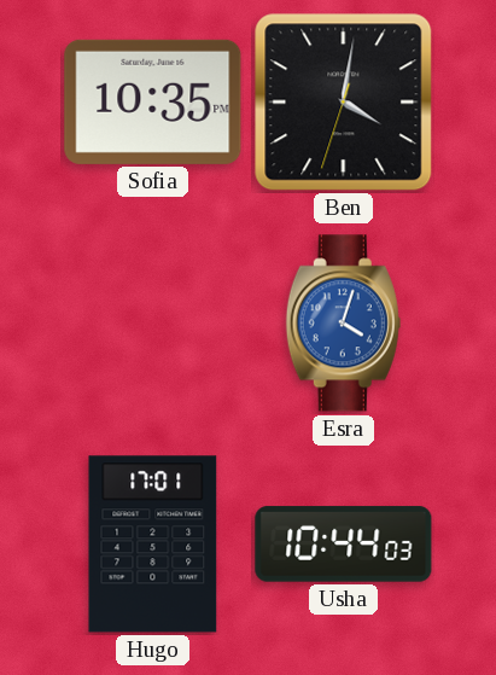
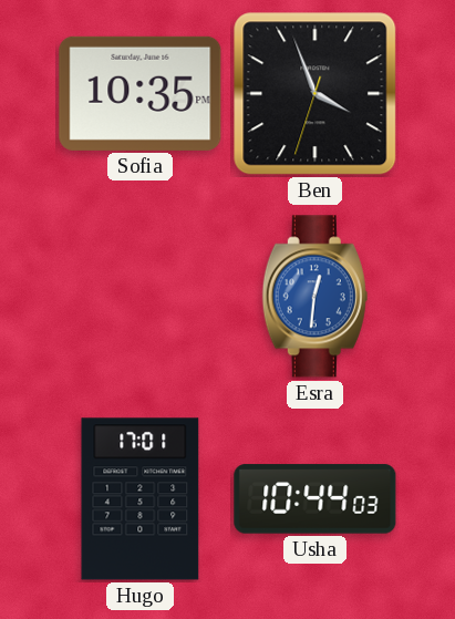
Ben: 4:01 -> 3:56
Esra: 4:03 -> 12:31
